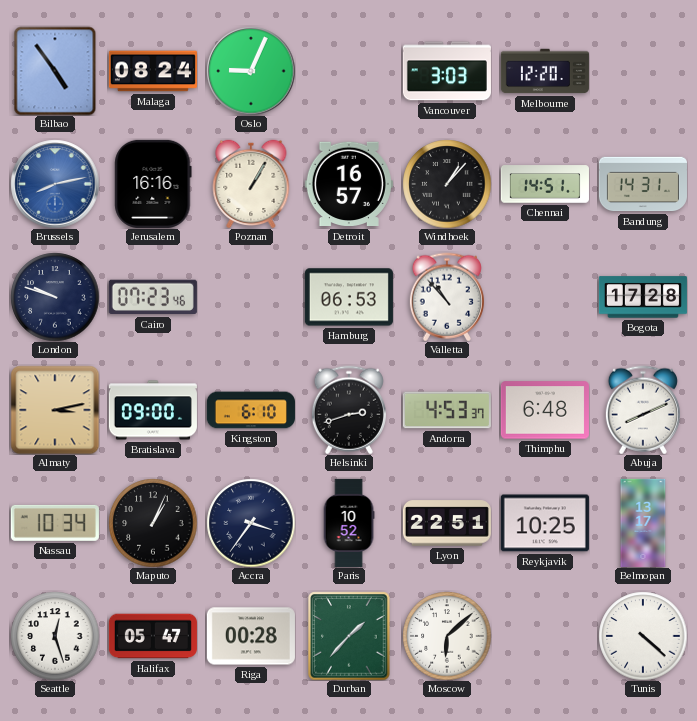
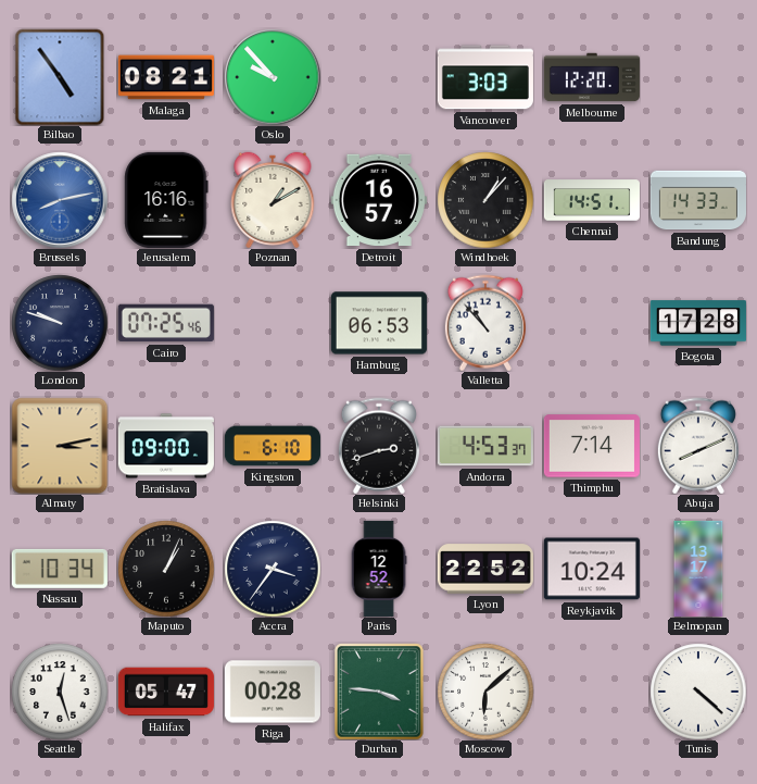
Malaga: 08:24 -> 08:21
Oslo: 9:04 -> 9:53
Poznan: 1:05 -> 1:10
Bandung: 14:31 -> 14:33
Cairo: 07:23 -> 07:25
Thimphu: 6:48 -> 7:14
Paris: 10:52 -> 12:52
Lyon: 22:51 -> 22:52
Reykjavik: 10:25 -> 10:24
Durban: 1:37 -> 3:46
